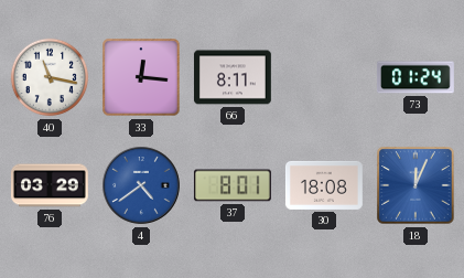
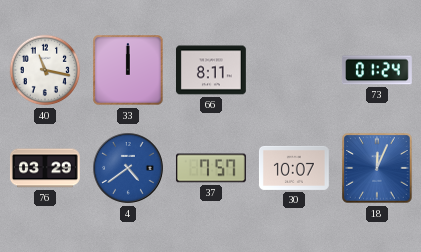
33: 12:16 -> 12:00
37: 8:01 -> 7:57
30: 18:08 -> 10:07
